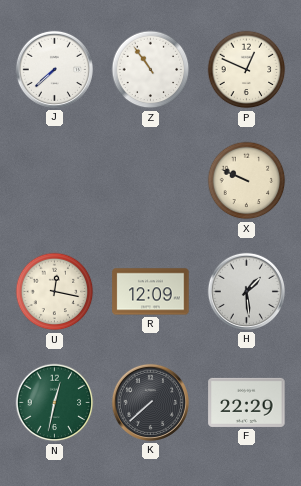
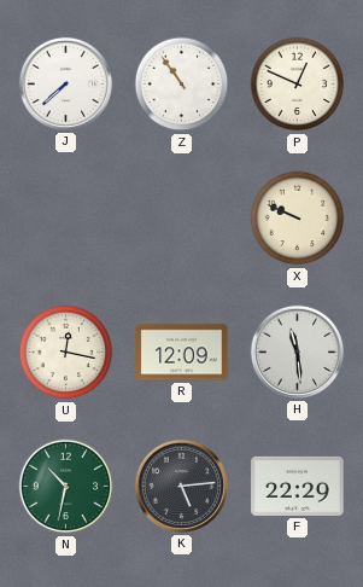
H: 1:29 -> 11:29
N: 12:32 -> 10:32
K: 7:38 -> 5:14
